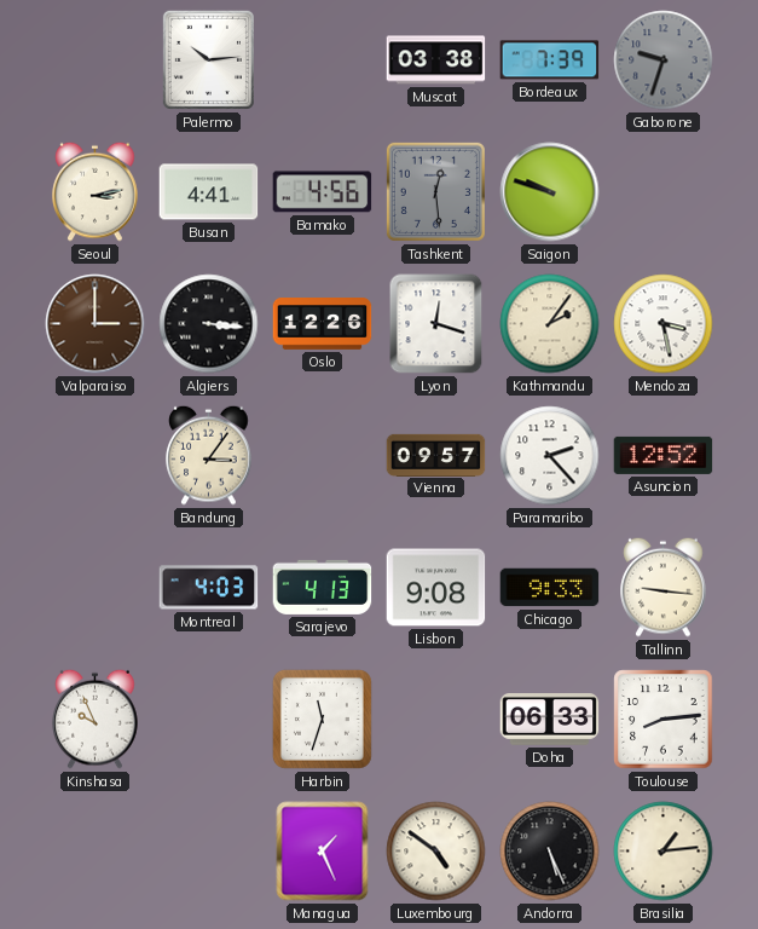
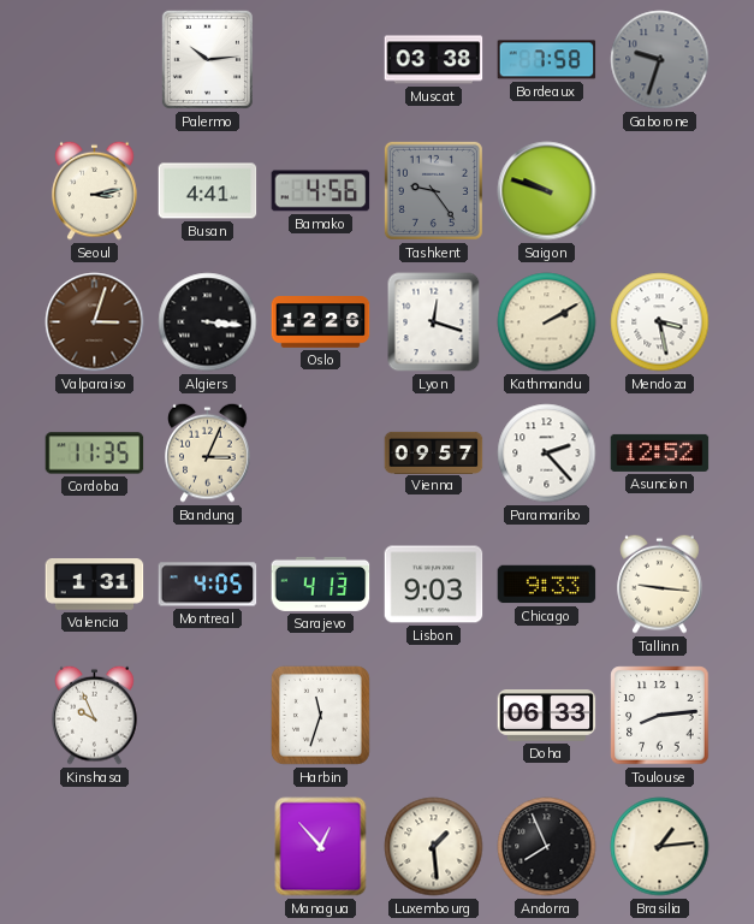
Bordeaux: 7:39 -> 7:58
Tashkent: 12:29 -> 9:24
Valparaiso: 3:00 -> 3:03
Kathmandu: 2:06 -> 2:10
Cordoba: none -> 11:35
Bandung: 3:06 -> 3:04
Valencia: none -> 1:31
Montreal: 4:03 -> 4:05
Lisbon: 9:08 -> 9:03
Managua: 1:26 -> 12:53
Luxembourg: 4:51 -> 1:29
Andorra: 5:26 -> 7:56
